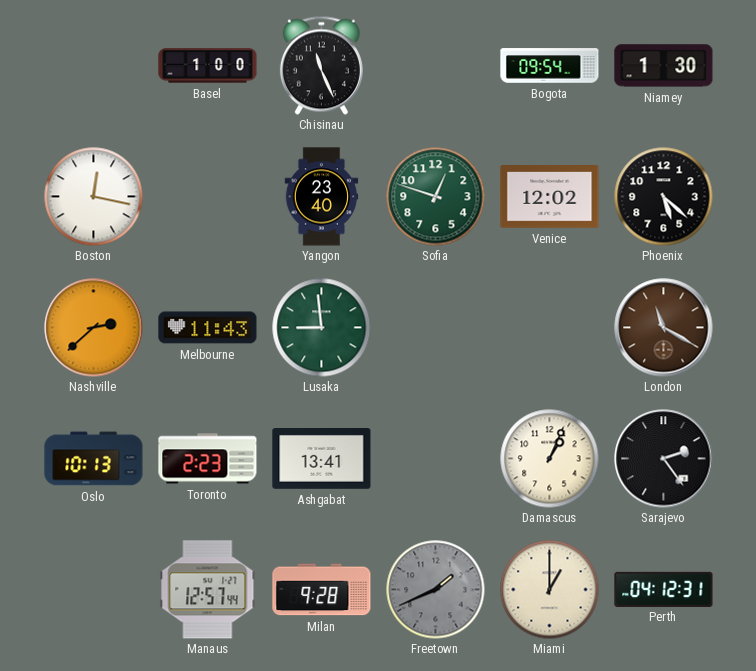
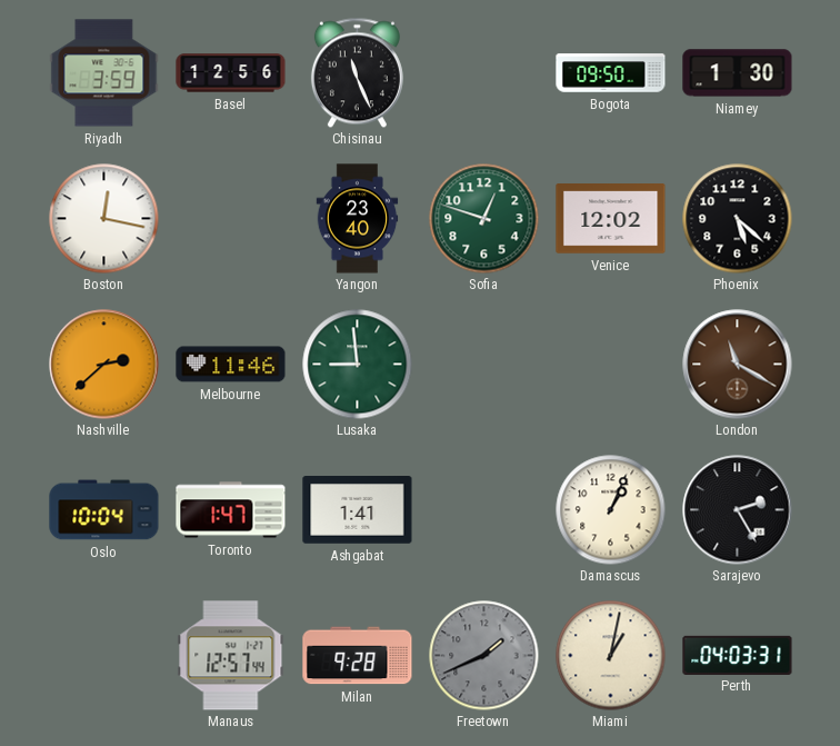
Riyadh: none -> 3:59
Basel: 1:00 -> 12:56
Bogota: 09:54 -> 09:50
Melbourne: 11:43 -> 11:46
Oslo: 10:13 -> 10:04
Toronto: 2:23 -> 1:47
Ashgabat: 13:41 -> 1:41
Sarajevo: 2:24 -> 2:25
Miami: 1:00 -> 1:02
Perth: 04:12 -> 04:03
